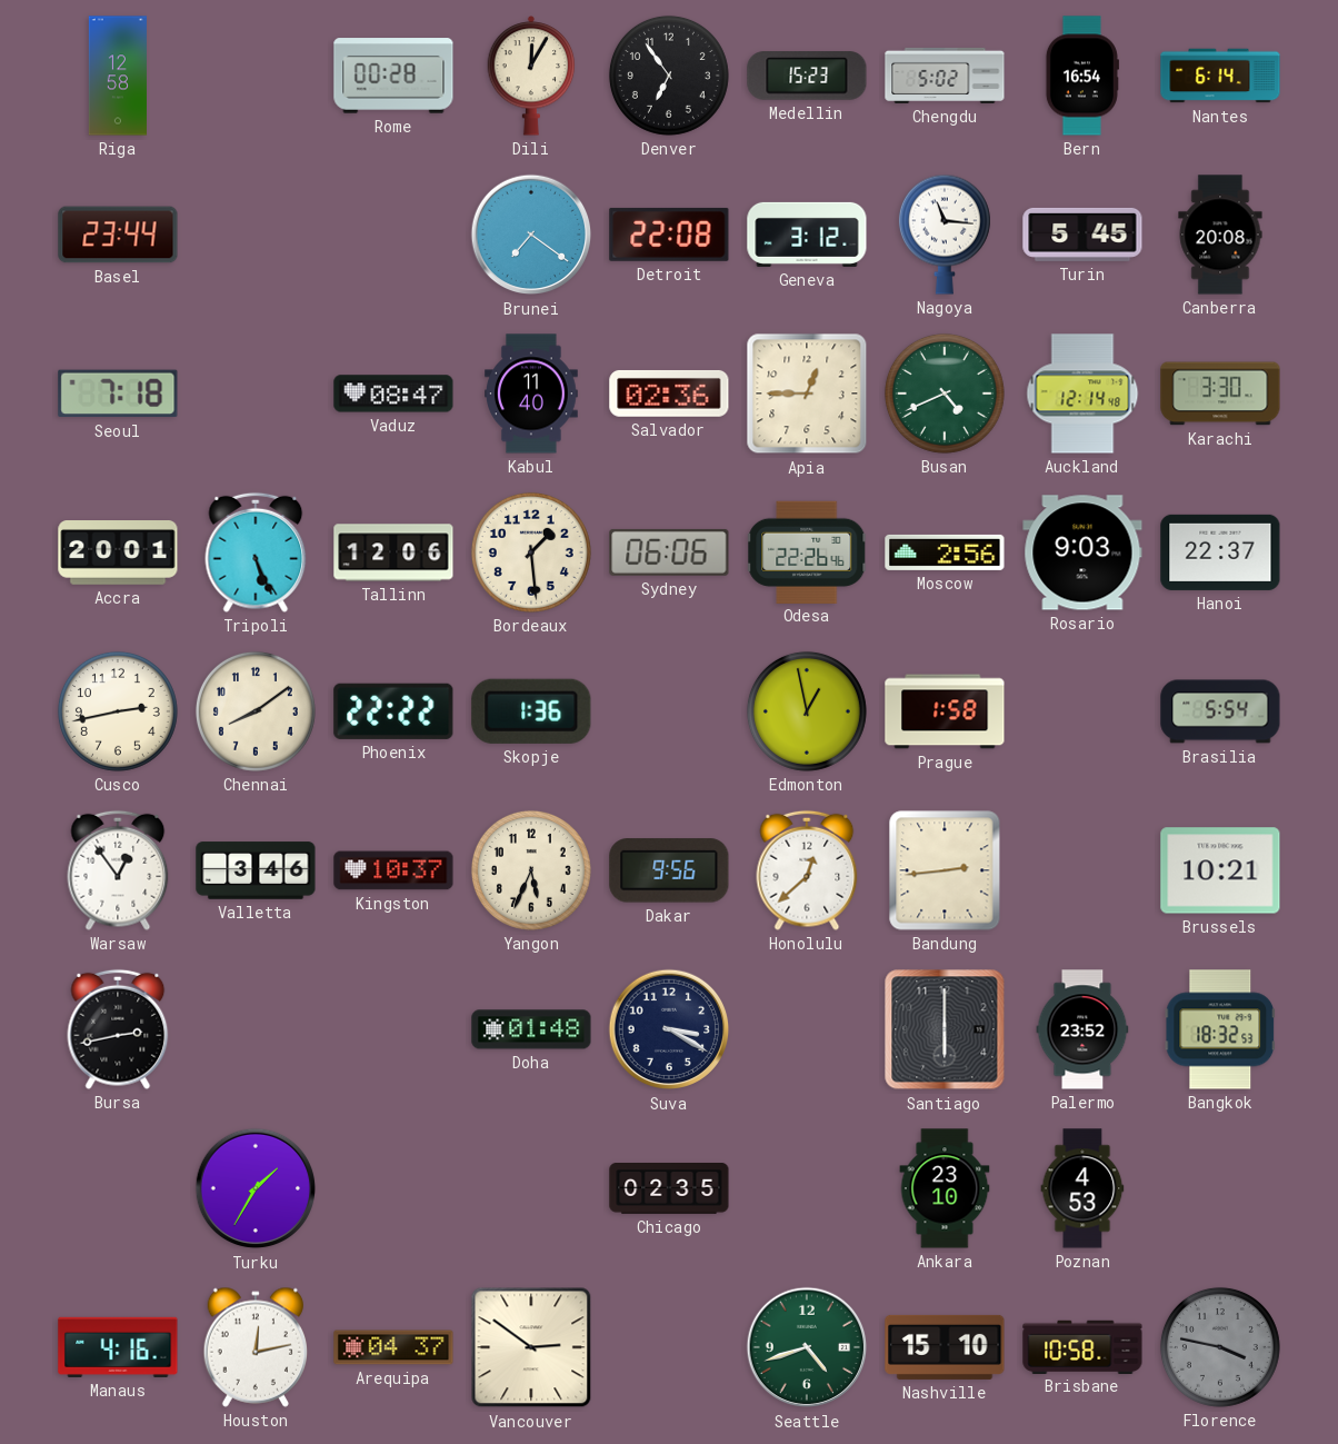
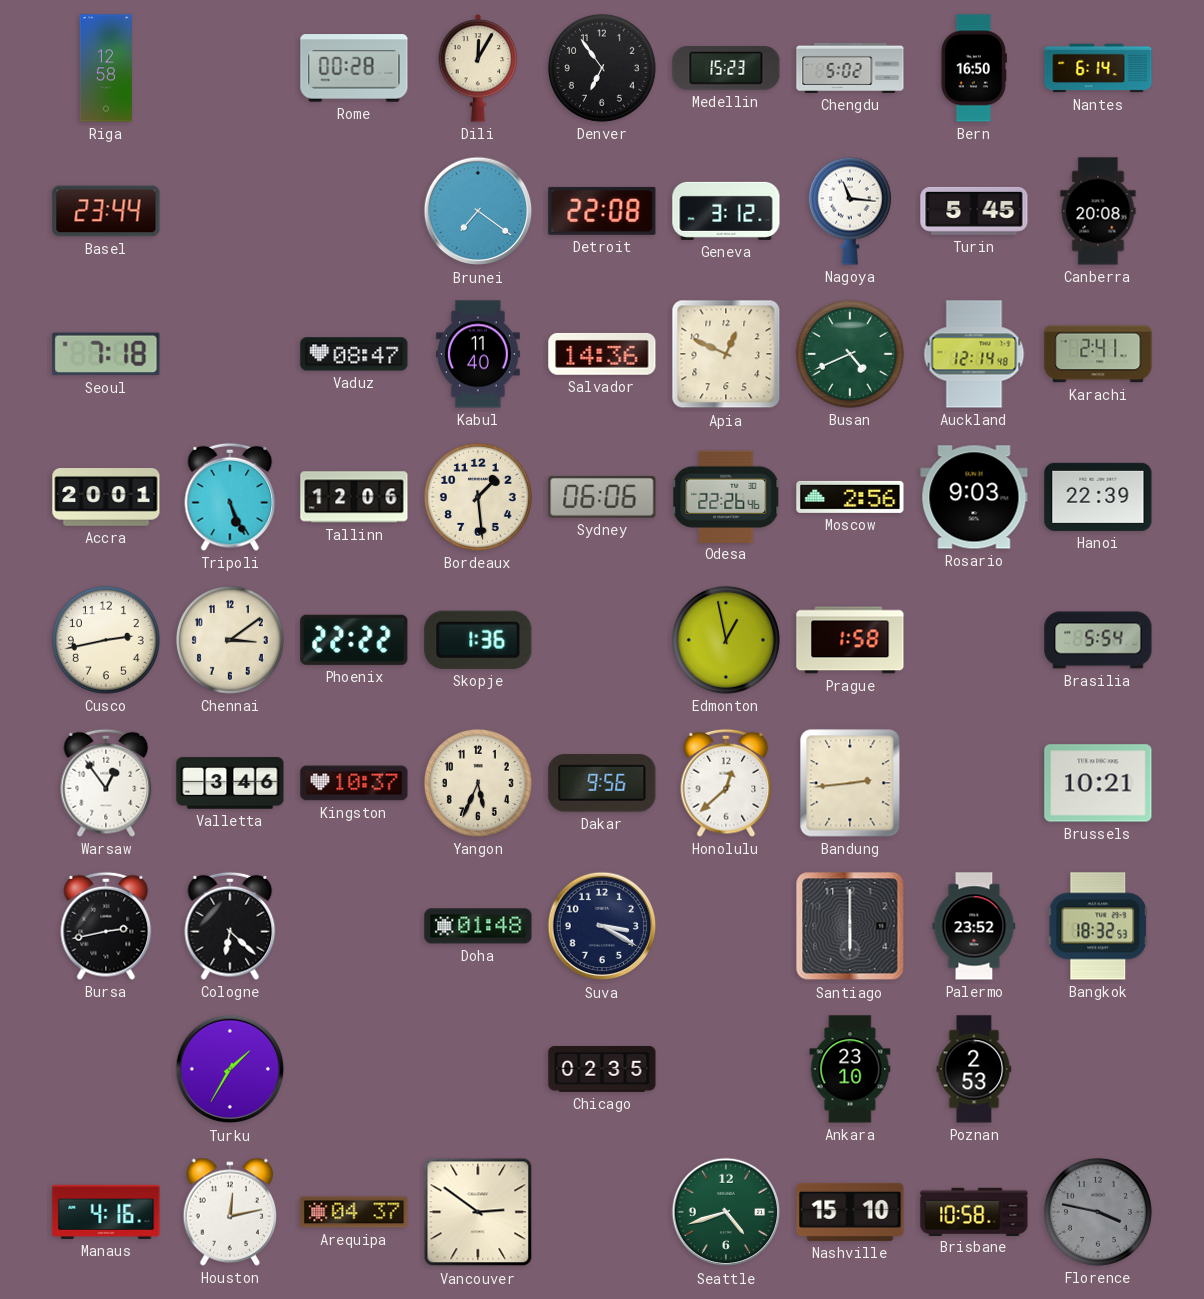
Bern: 16:54 -> 16:50
Salvador: 02:36 -> 14:36
Apia: 12:45 -> 12:49
Karachi: 3:30 -> 2:41
Hanoi: 22:37 -> 22:39
Chennai: 8:09 -> 3:09
Cologne: none -> 6:22
Poznan: 4:53 -> 2:53
